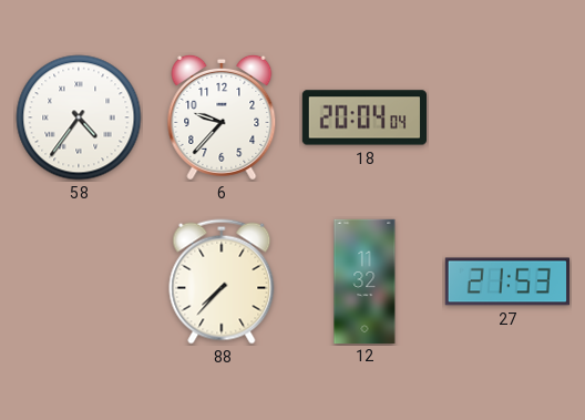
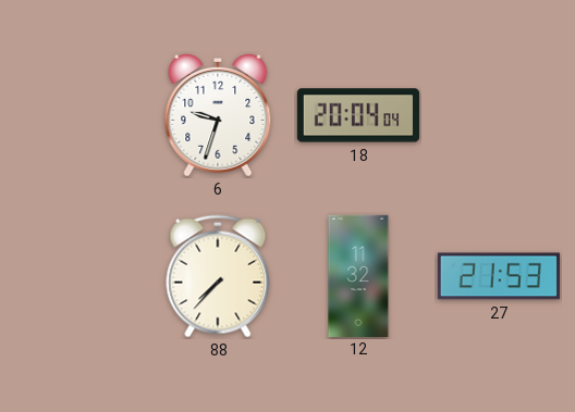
58: 4:36 -> none
6: 9:37 -> 9:33
